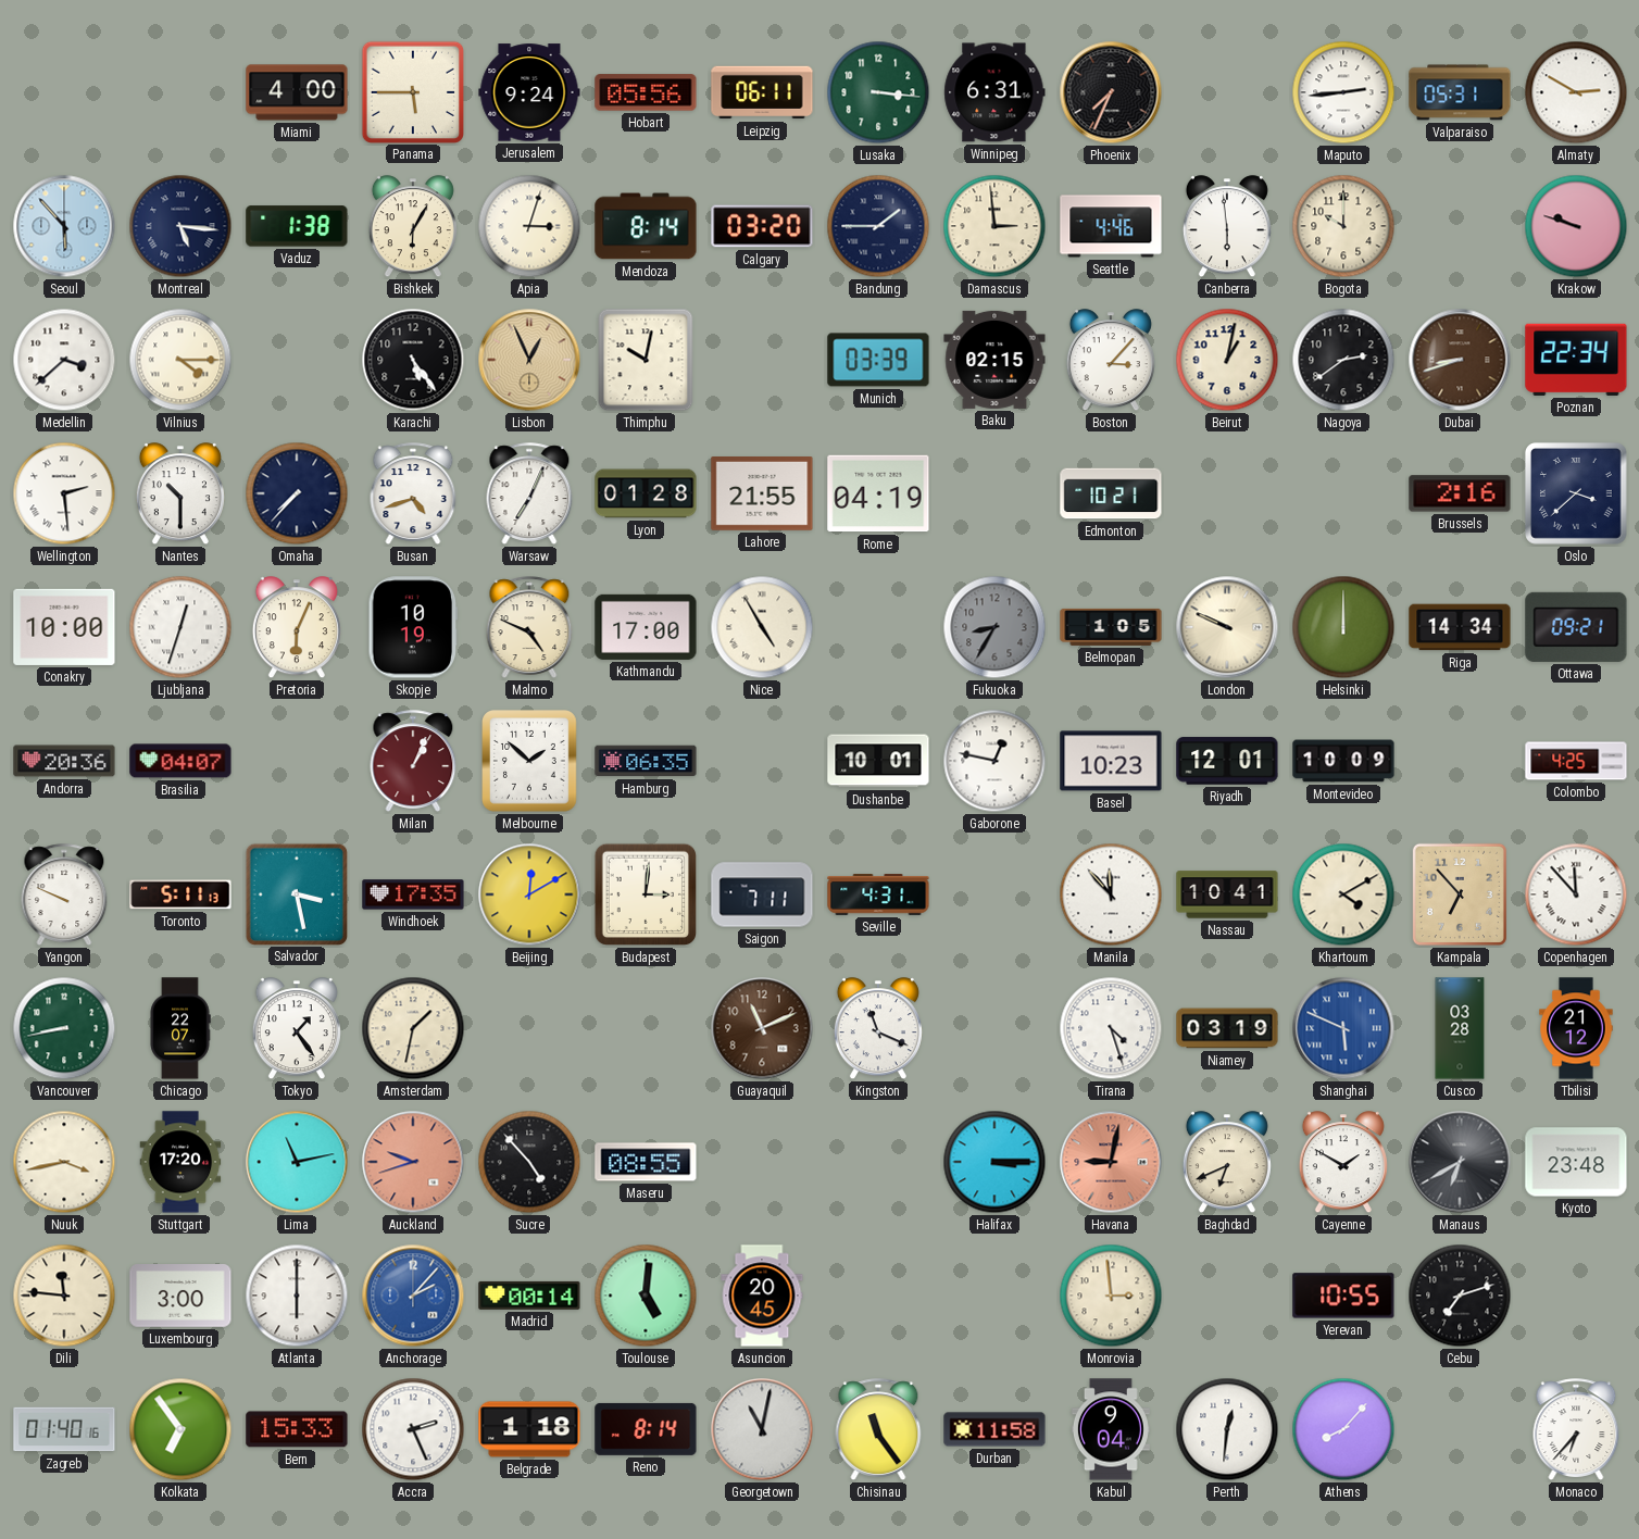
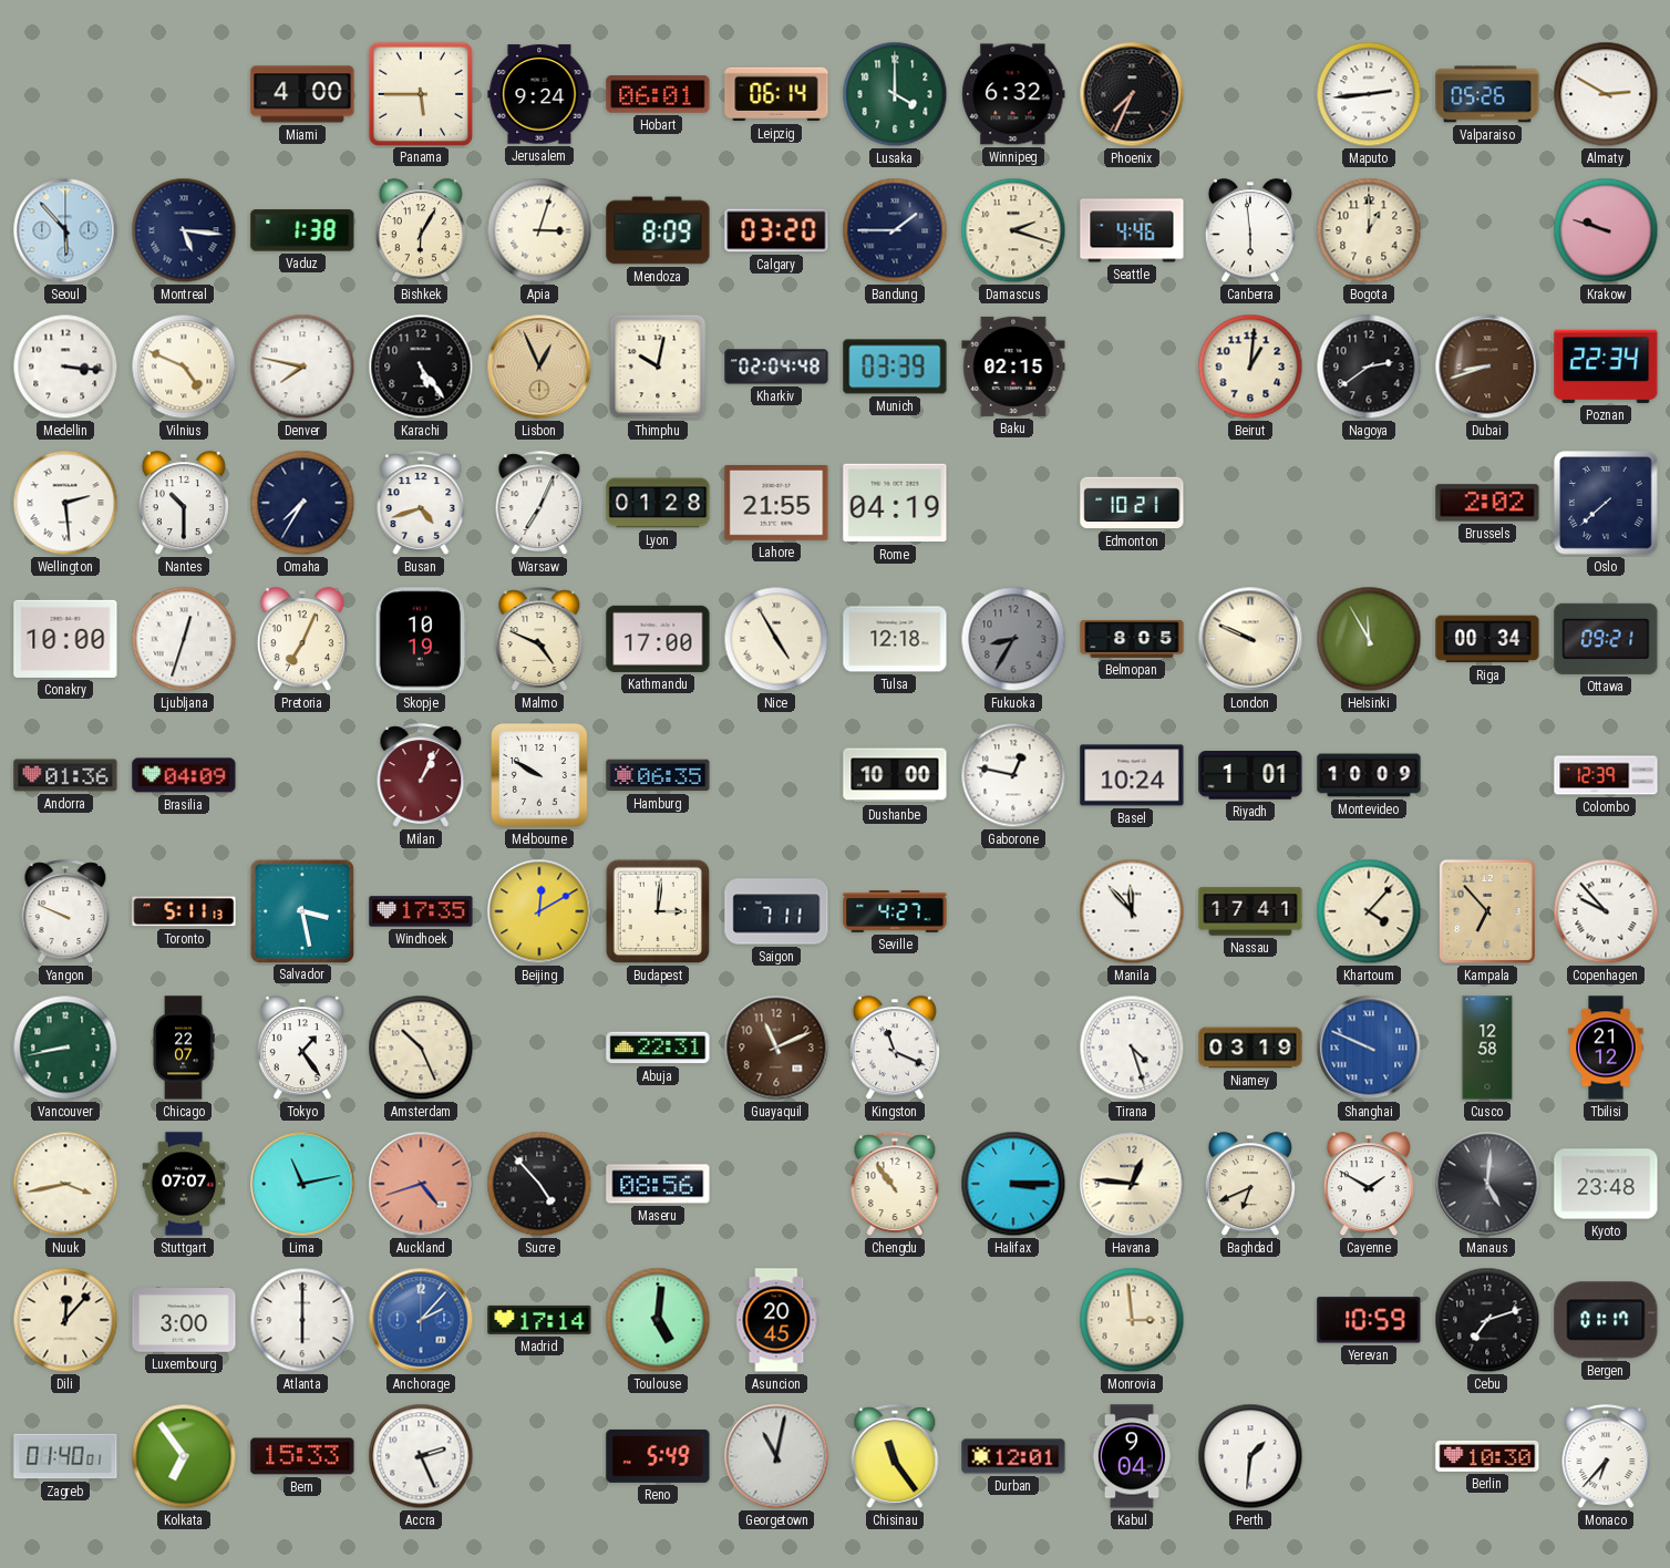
Hobart: 05:56 -> 06:01
Leipzig: 06:11 -> 06:14
Lusaka: 3:16 -> 4:00
Winnipeg: 6:31 -> 6:32
Valparaiso: 05:31 -> 05:26
Mendoza: 8:14 -> 8:09
Damascus: 2:59 -> 2:18
Bogota: 10:00 -> 1:00
Medellin: 3:38 -> 3:16
Vilnius: 4:15 -> 4:49
Denver: none -> 7:47
Kharkiv: none -> 02:04
Boston: 3:07 -> none
Beirut: 1:02 -> 1:01
Omaha: 7:37 -> 7:35
Brussels: 2:16 -> 2:02
Oslo: 3:38 -> 7:38
Pretoria: 6:04 -> 7:04
Tulsa: none -> 12:18
Belmopan: 1:05 -> 8:05
Helsinki: 12:00 -> 11:55
Riga: 14:34 -> 00:34
Andorra: 20:36 -> 01:36
Brasilia: 04:07 -> 04:09
Melbourne: 1:52 -> 9:50
Dushanbe: 10:01 -> 10:00
Basel: 10:23 -> 10:24
Riyadh: 12:01 -> 1:01
Colombo: 4:25 -> 12:39
Seville: 4:31 -> 4:27
Nassau: 10:41 -> 17:41
Khartoum: 4:10 -> 4:07
Copenhagen: 11:53 -> 9:53
Amsterdam: 1:32 -> 10:26
Abuja: none -> 22:31
Shanghai: 5:49 -> 9:49
Cusco: 03:28 -> 12:58
Stuttgart: 17:20 -> 07:07
Auckland: 9:42 -> 4:42
Maseru: 08:55 -> 08:56
Chengdu: none -> 10:54
Havana: 9:02 -> 12:46
Havana dial: salmon -> cream
Manaus: 6:40 -> 5:01
Dili: 11:46 -> 12:07
Madrid: 00:14 -> 17:14
Yerevan: 10:55 -> 10:59
Bergen: none -> 01:17
Zagreb: 01:40:16 -> 01:40:01
Belgrade: 1:18 -> none
Reno: 8:14 -> 5:49
Durban: 11:58 -> 12:01
Perth: 12:31 -> 1:31
Athens: 8:07 -> none
Berlin: none -> 10:30
